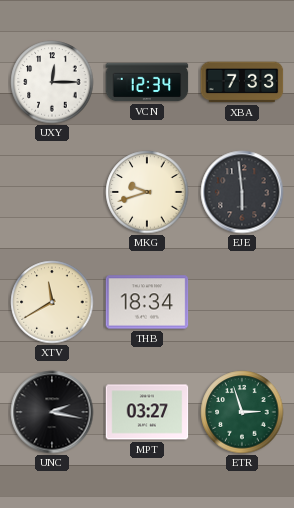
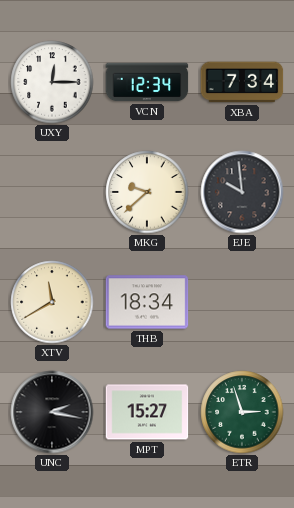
XBA: 7:33 -> 7:34
MKG: 9:42 -> 9:38
EJE: 5:59 -> 9:59
MPT: 03:27 -> 15:27
